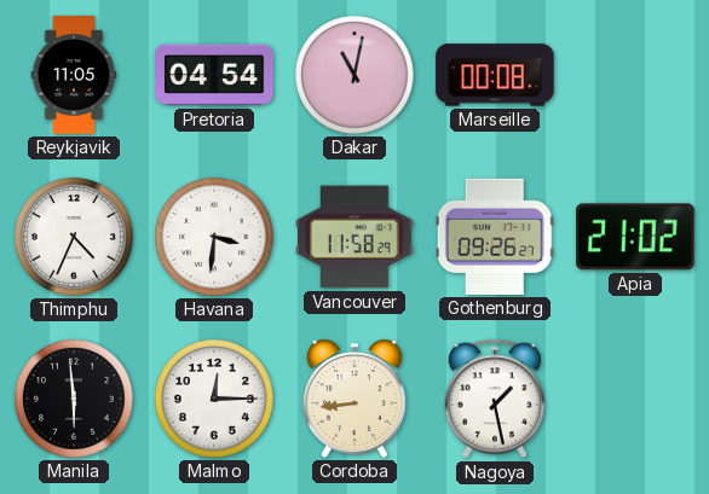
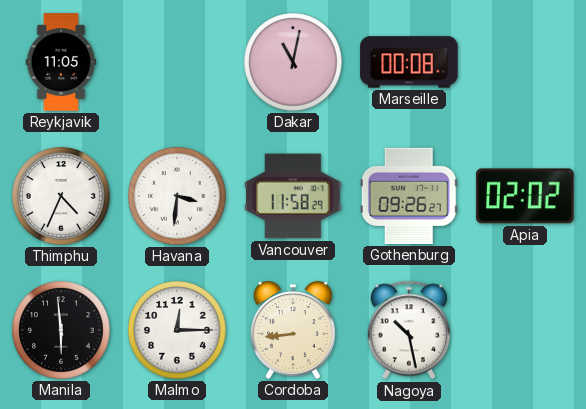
Pretoria: 04:54 -> none
Apia: 21:02 -> 02:02
Nagoya: 1:28 -> 10:28
